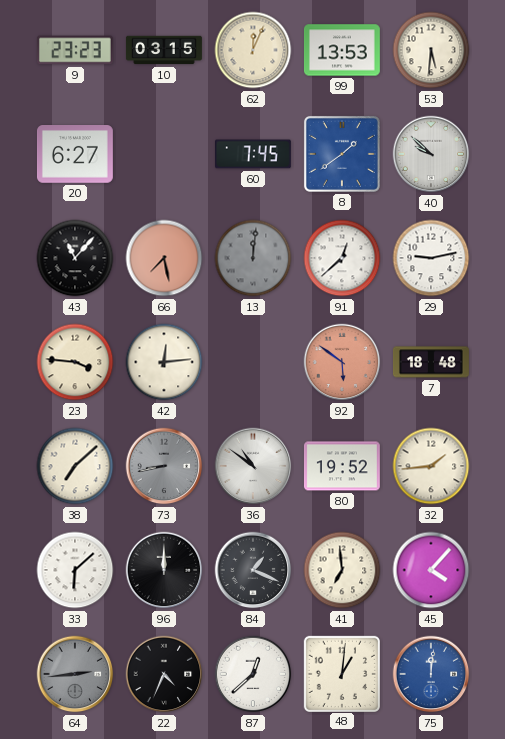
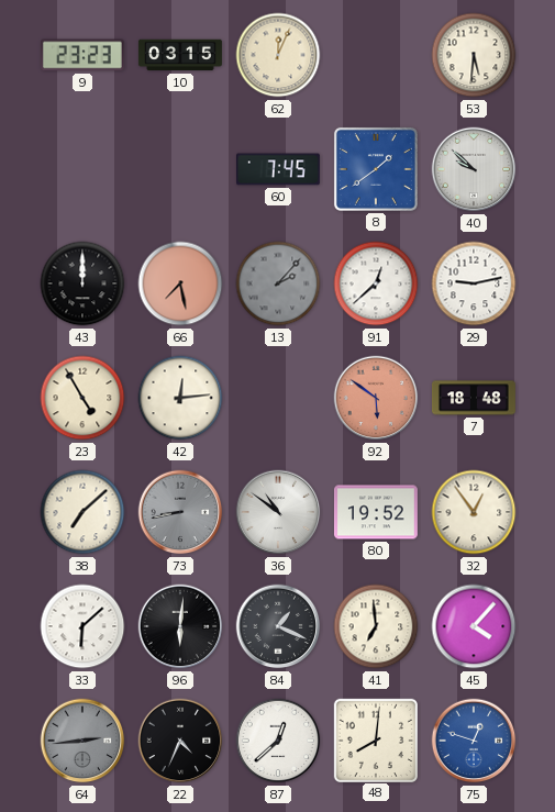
99: 13:53 -> none
20: 6:27 -> none
43: 11:07 -> 12:00
13: 12:01 -> 2:07
23: 3:46 -> 4:55
32: 1:44 -> 12:54
96: 12:00 -> 6:01
48: 1:01 -> 8:01
75: 12:01 -> 12:48
